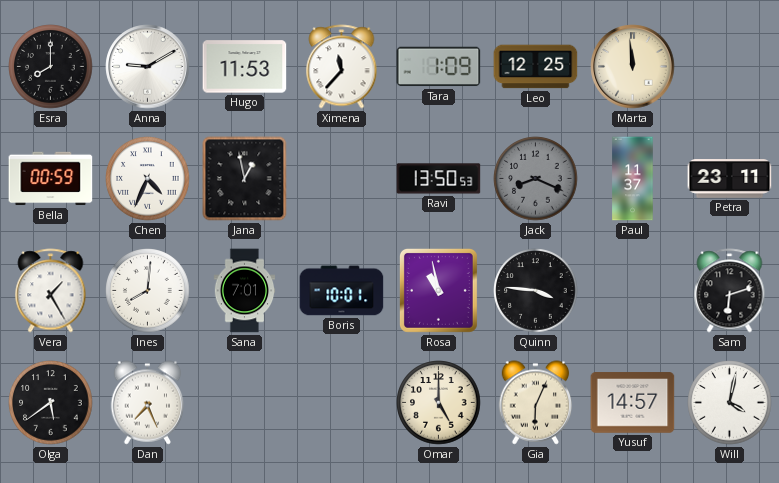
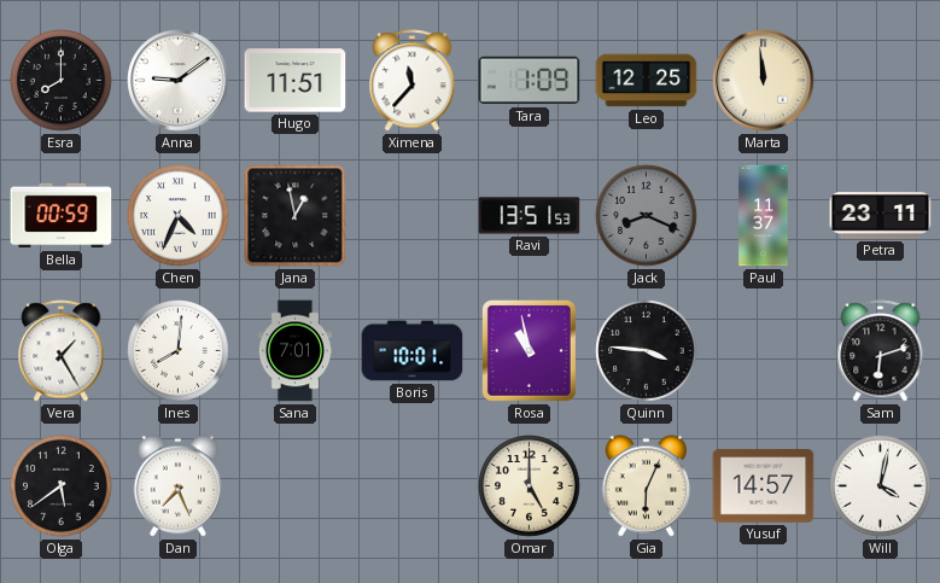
Anna: 9:10 -> 9:09
Hugo: 11:53 -> 11:51
Ravi: 13:50 -> 13:51
